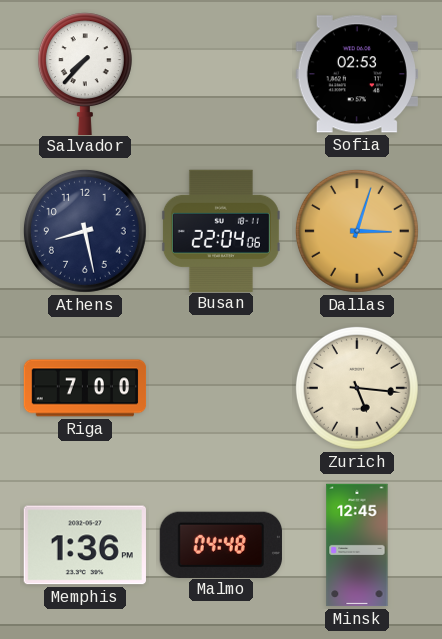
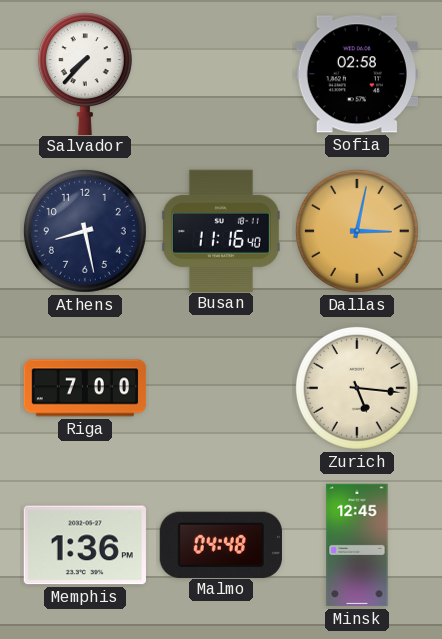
Sofia: 02:53 -> 02:58
Busan: 22:04 -> 11:16
Dallas: 3:03 -> 3:02
